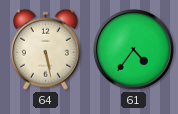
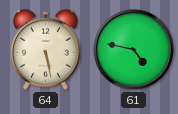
61: 4:36 -> 4:47
